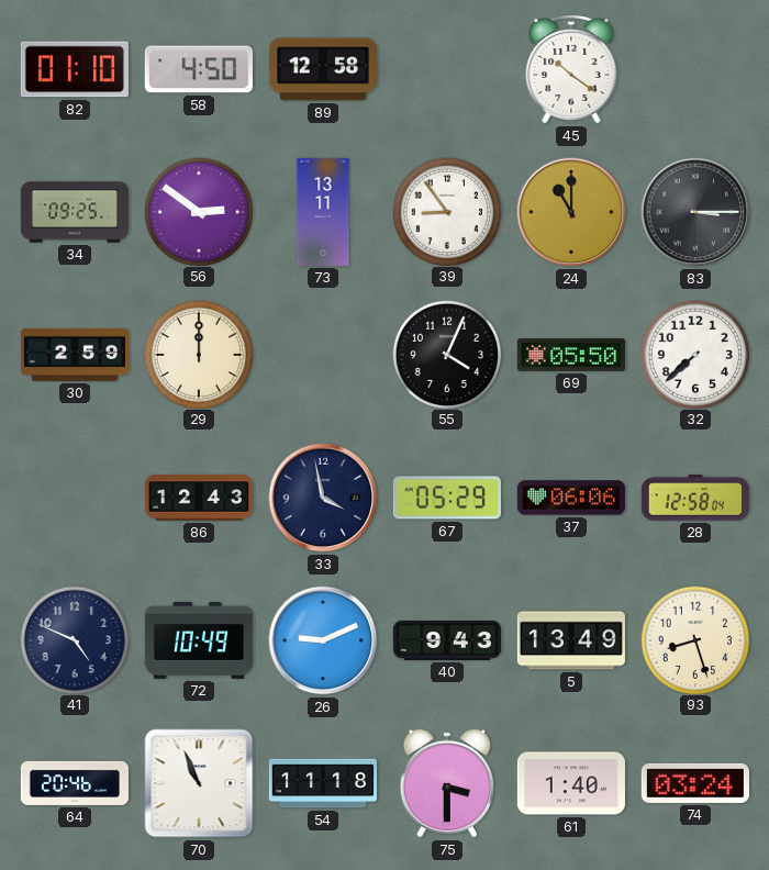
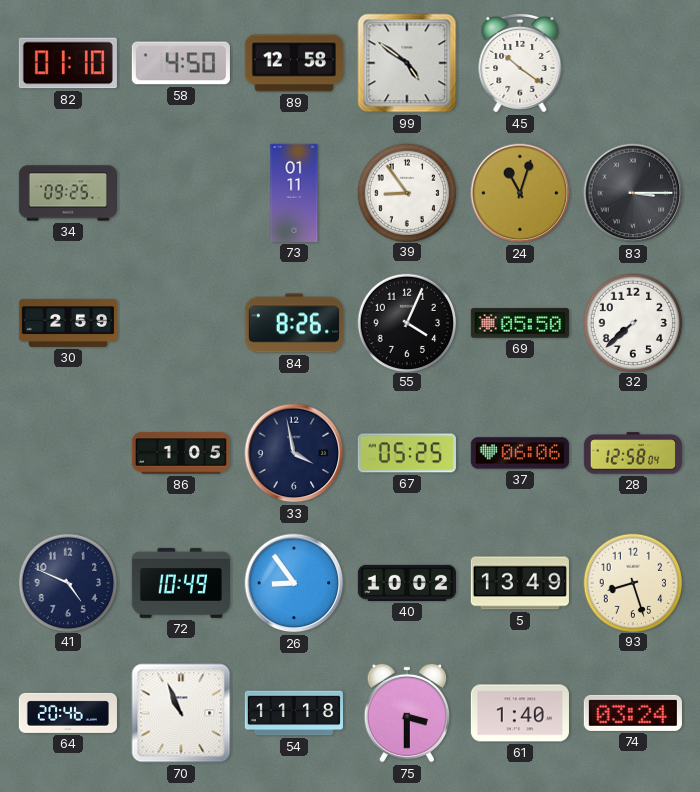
99: none -> 4:51
56: 2:51 -> none
73: 13:11 -> 01:11
24: 11:00 -> 11:03
29: 12:00 -> none
84: none -> 8:26
86: 12:43 -> 1:05
67: 05:29 -> 05:25
26: 9:11 -> 8:54
40: 9:43 -> 10:02
